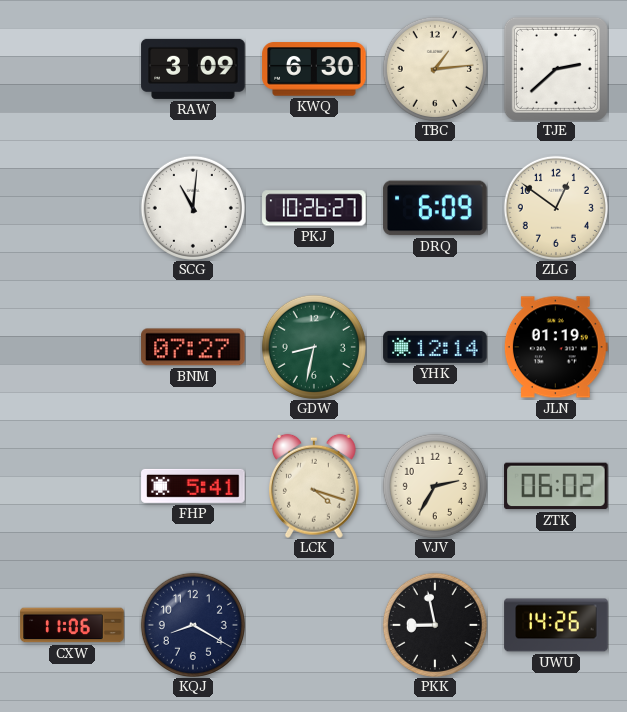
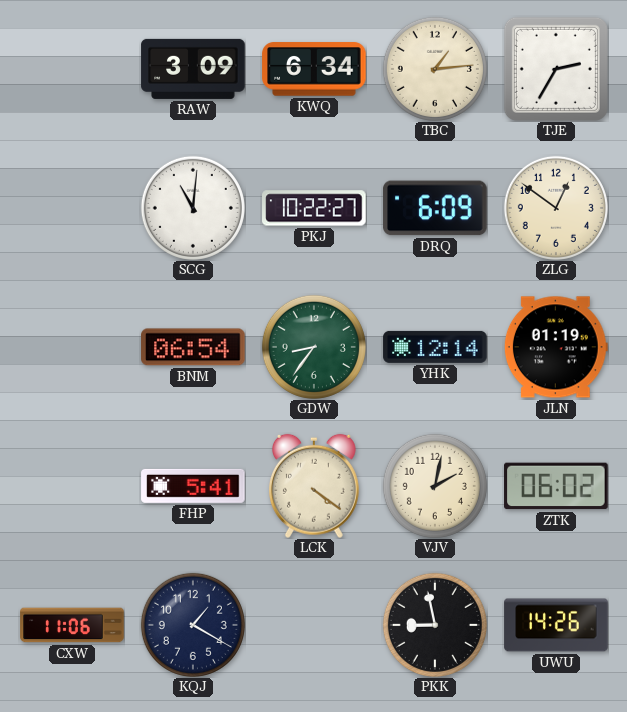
KWQ: 6:30 -> 6:34
TJE: 2:38 -> 2:35
PKJ: 10:26 -> 10:22
BNM: 07:27 -> 06:54
GDW: 8:32 -> 8:36
LCK: 4:18 -> 4:21
VJV: 2:35 -> 2:02
KQJ: 8:20 -> 1:20
